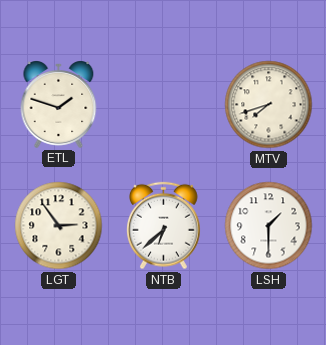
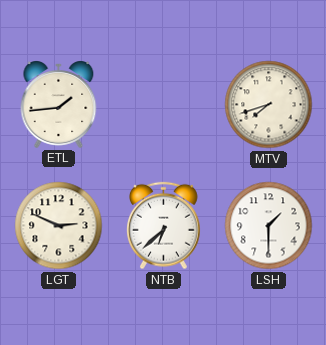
ETL: 1:48 -> 1:44
LGT: 2:54 -> 2:49
